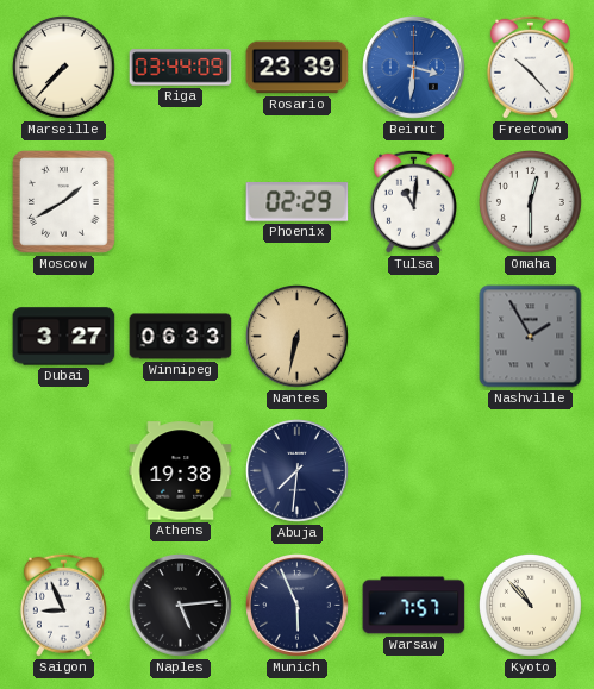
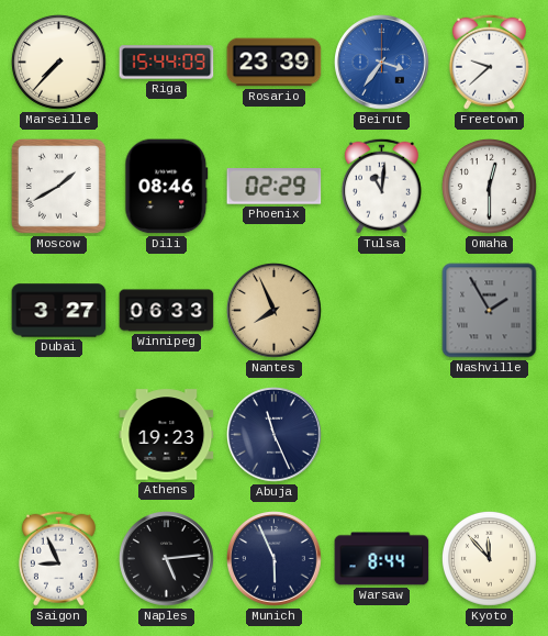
Riga: 03:44 -> 15:44
Beirut: 3:31 -> 3:36
Freetown: 10:23 -> 9:38
Dili: none -> 08:46
Nantes: 6:32 -> 7:56
Athens: 19:38 -> 19:23
Abuja: 7:31 -> 11:26
Warsaw: 7:57 -> 8:44
Kyoto: 10:53 -> 11:53
